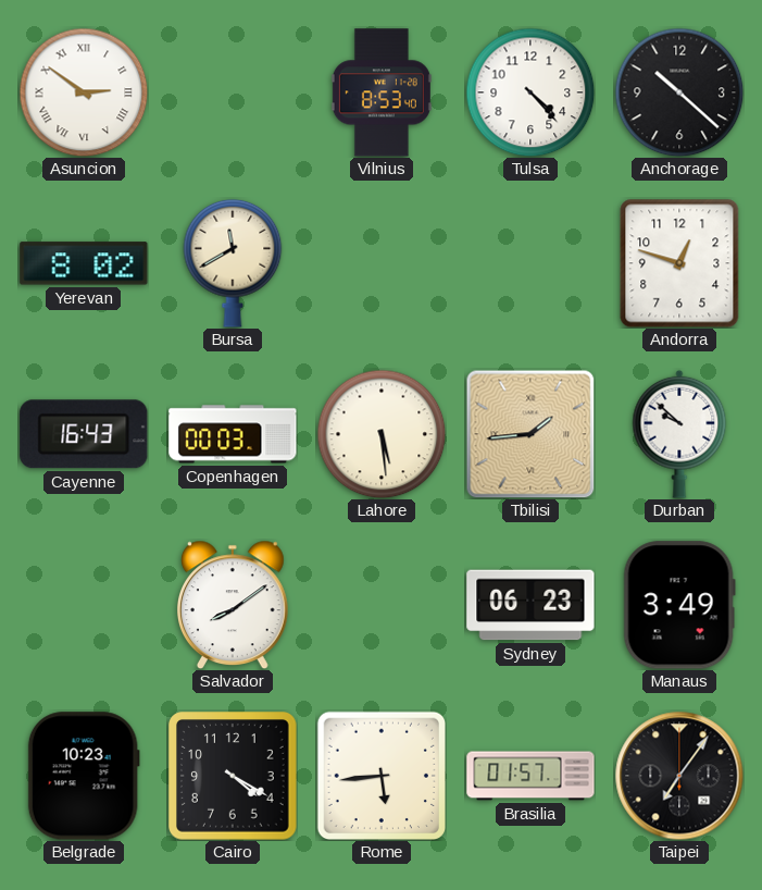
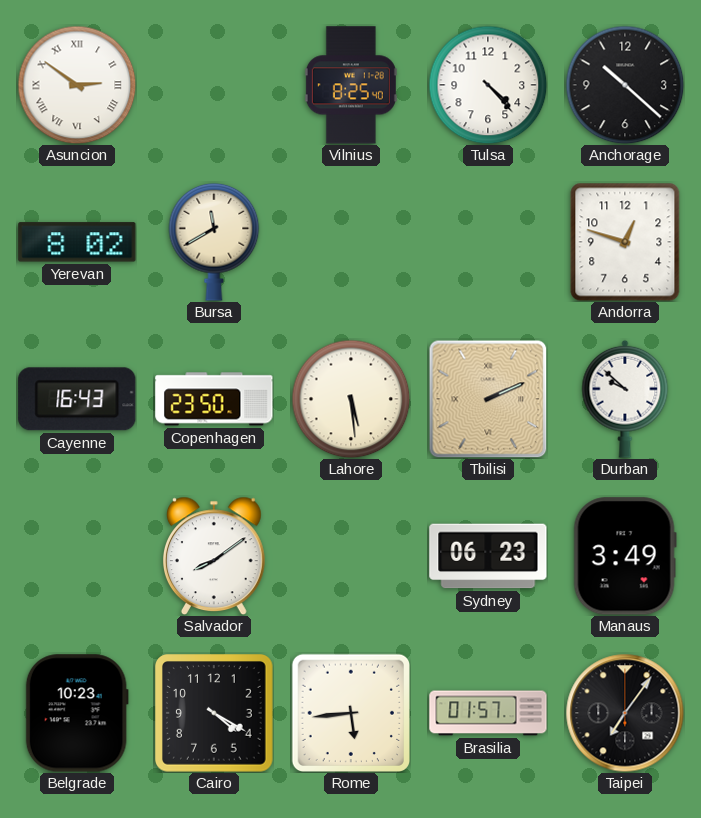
Vilnius: 8:53 -> 8:25
Copenhagen: 00:03 -> 23:50
Tbilisi: 1:44 -> 2:11
